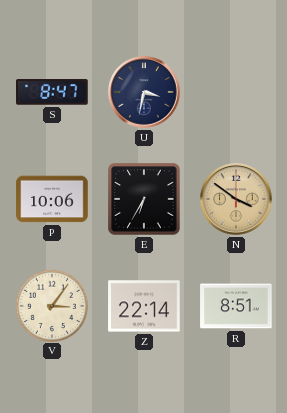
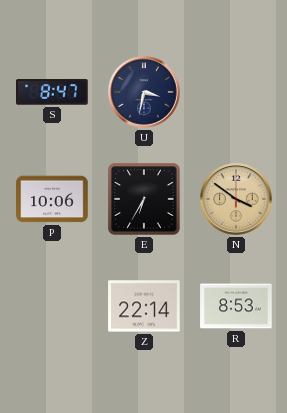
V: 3:06 -> none
R: 8:51 -> 8:53
